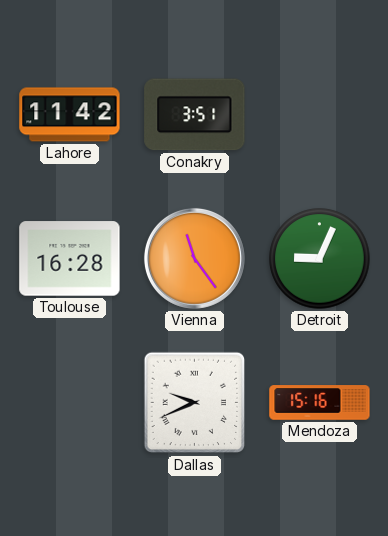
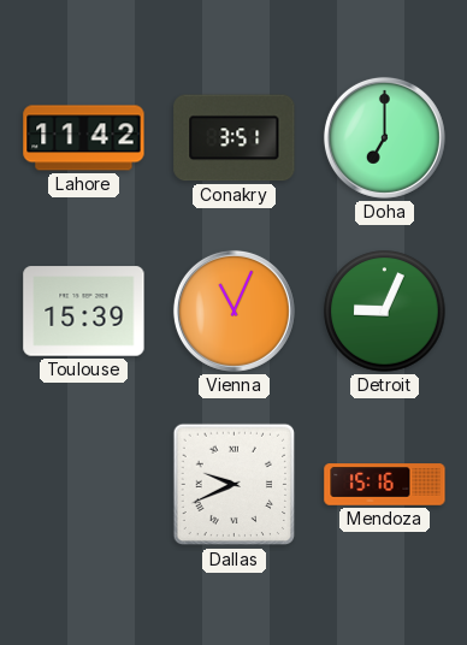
Doha: none -> 7:00
Toulouse: 16:28 -> 15:39
Vienna: 11:24 -> 11:04
